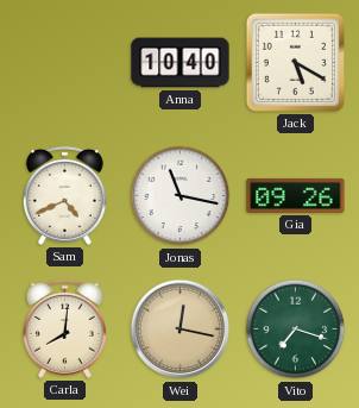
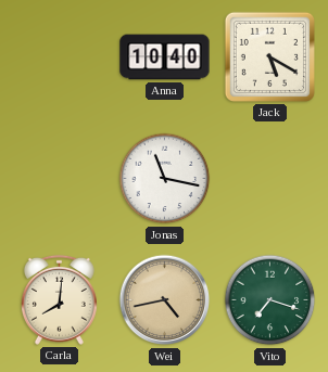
Sam: 4:41 -> none
Gia: 09:26 -> none
Wei: 12:17 -> 4:43
